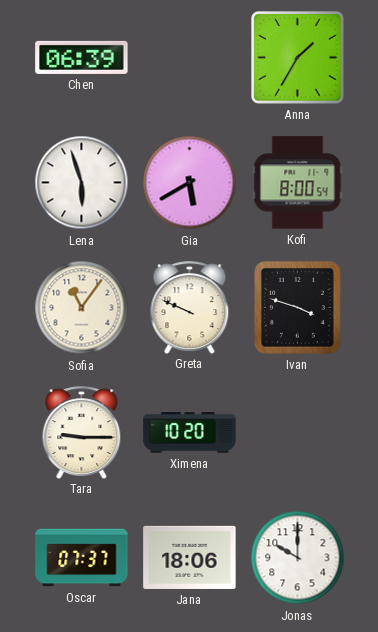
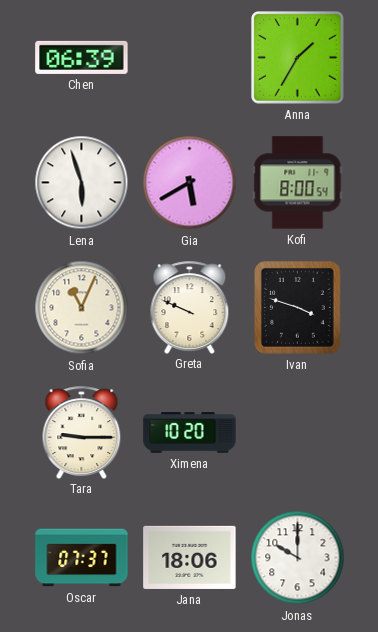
Sofia: 11:06 -> 11:04
